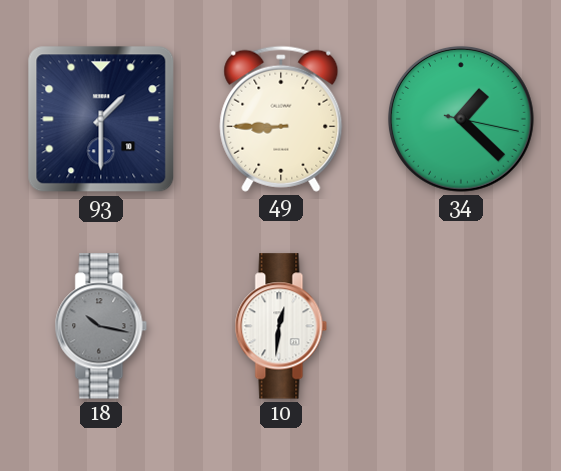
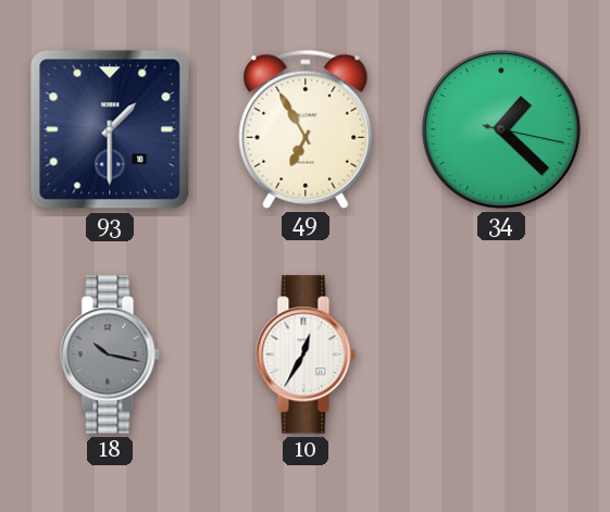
49: 8:45 -> 6:55
10: 12:31 -> 12:35
